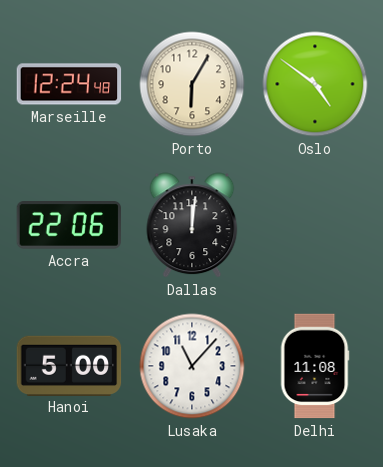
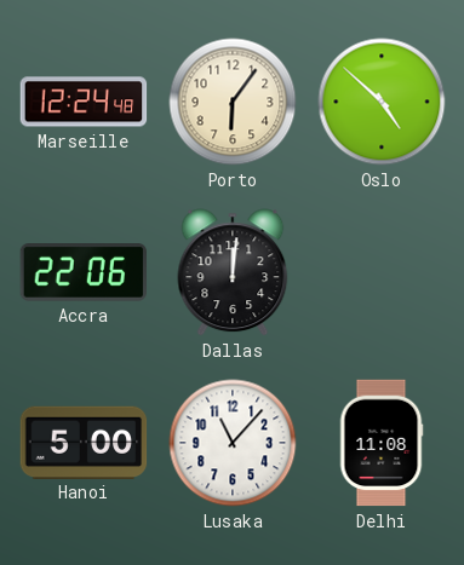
Porto: 6:05 -> 6:06
Oslo: 4:51 -> 4:52
